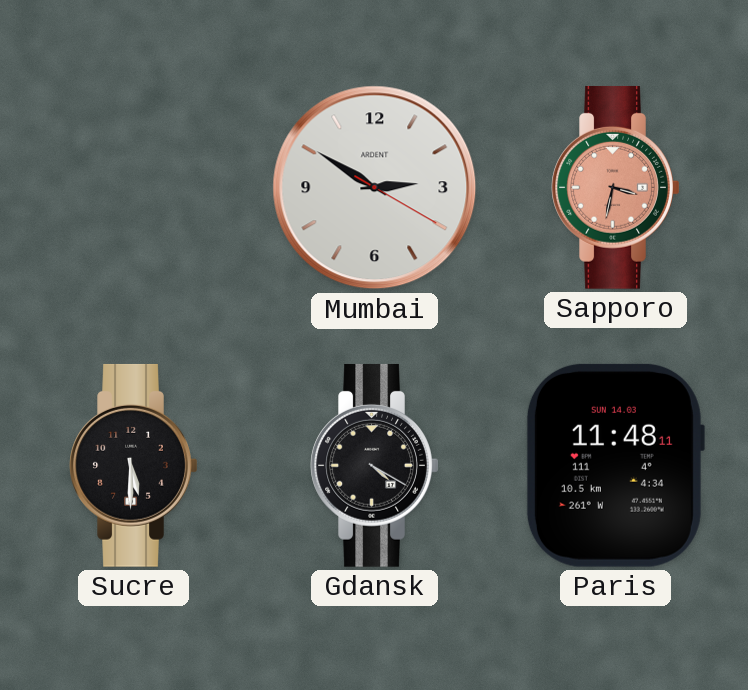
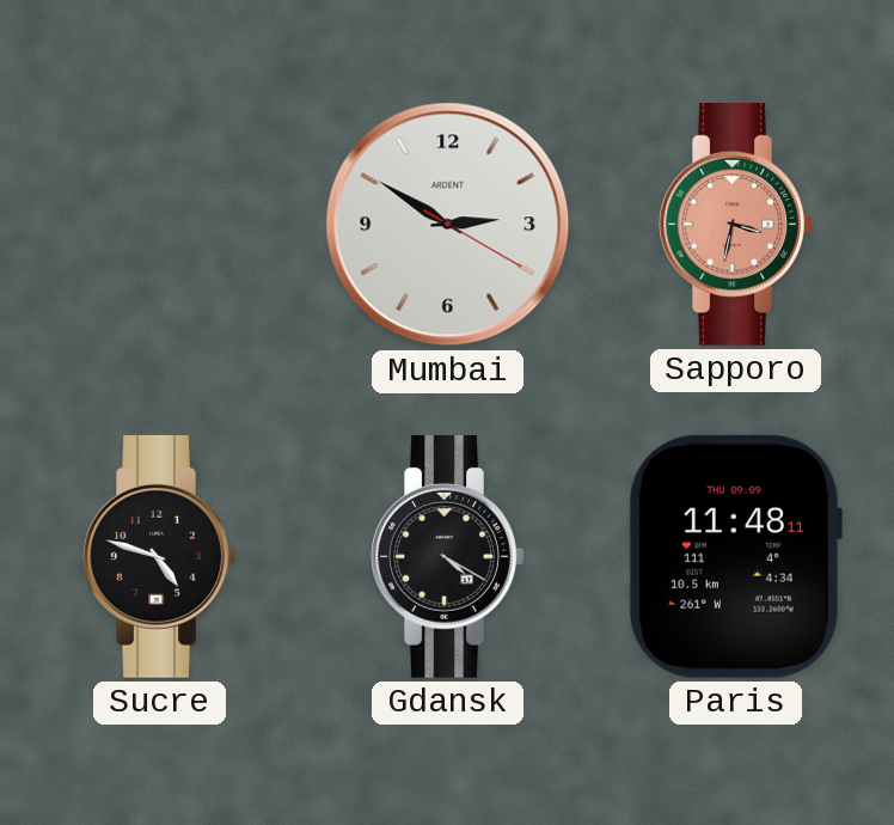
Sucre: 5:30 -> 4:48
Paris date: SUN 14.03 -> THU 09.09
